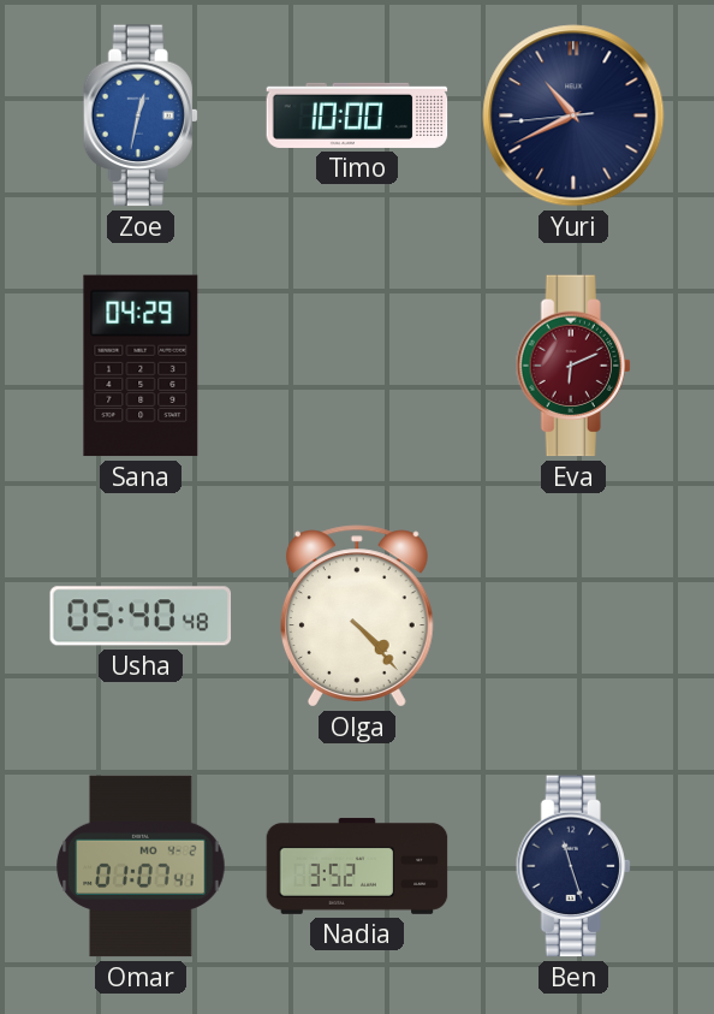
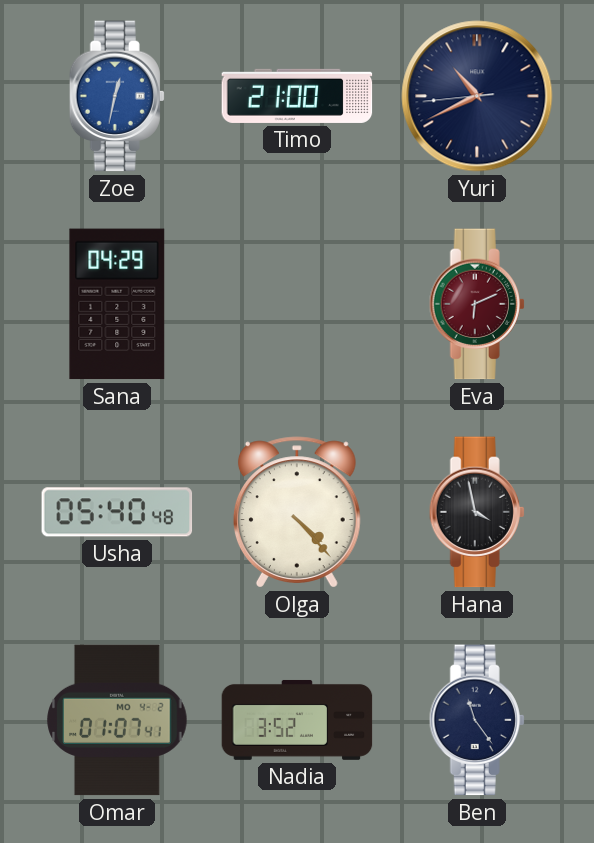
Timo: 10:00 -> 21:00
Hana: none -> 3:58
Ben: 11:27 -> 11:24
